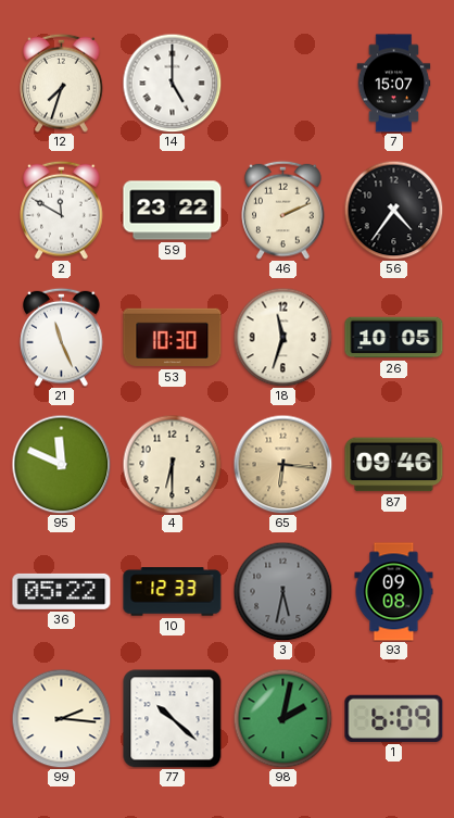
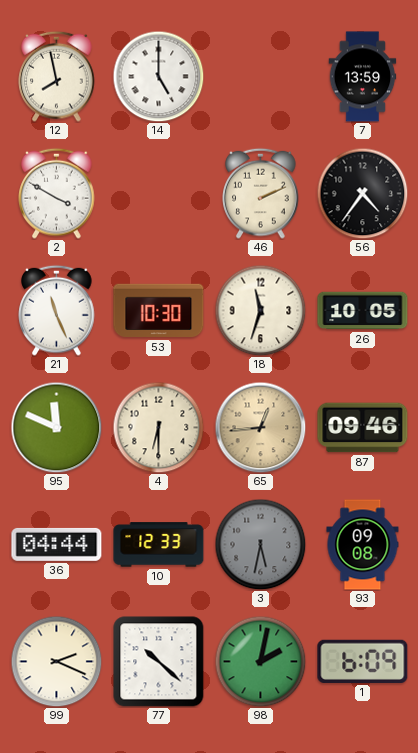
12: 7:33 -> 7:58
7: 15:07 -> 13:59
2: 11:50 -> 3:50
59: 23:22 -> none
65: 6:16 -> 12:44
36: 05:22 -> 04:44
99: 2:16 -> 2:19
